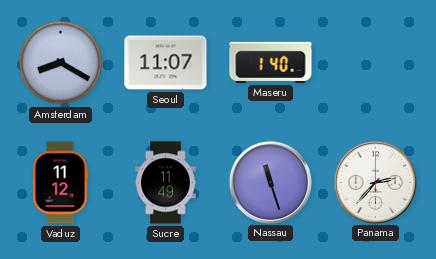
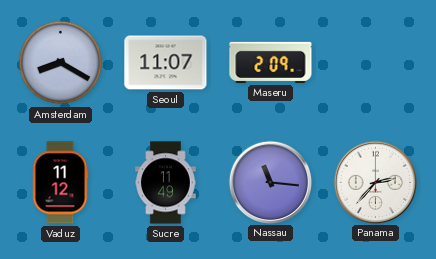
Maseru: 1:40 -> 2:09
Nassau: 11:27 -> 11:16
